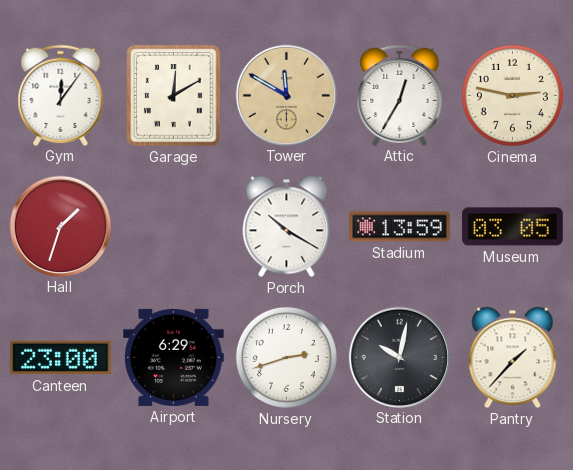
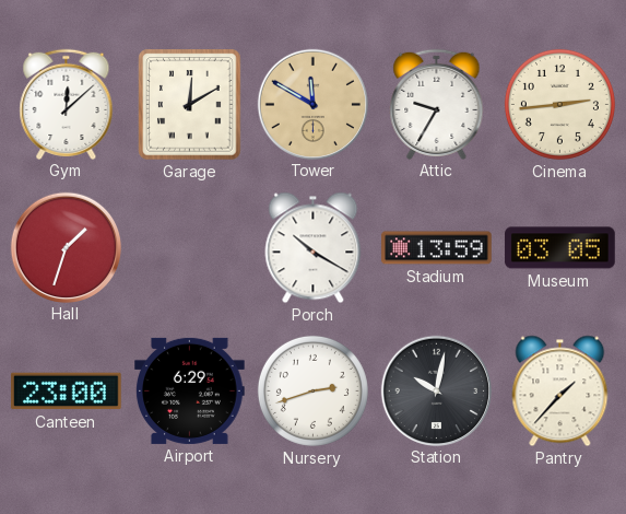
Gym: 12:06 -> 12:08
Attic: 12:35 -> 9:35
Cinema: 2:47 -> 2:44
